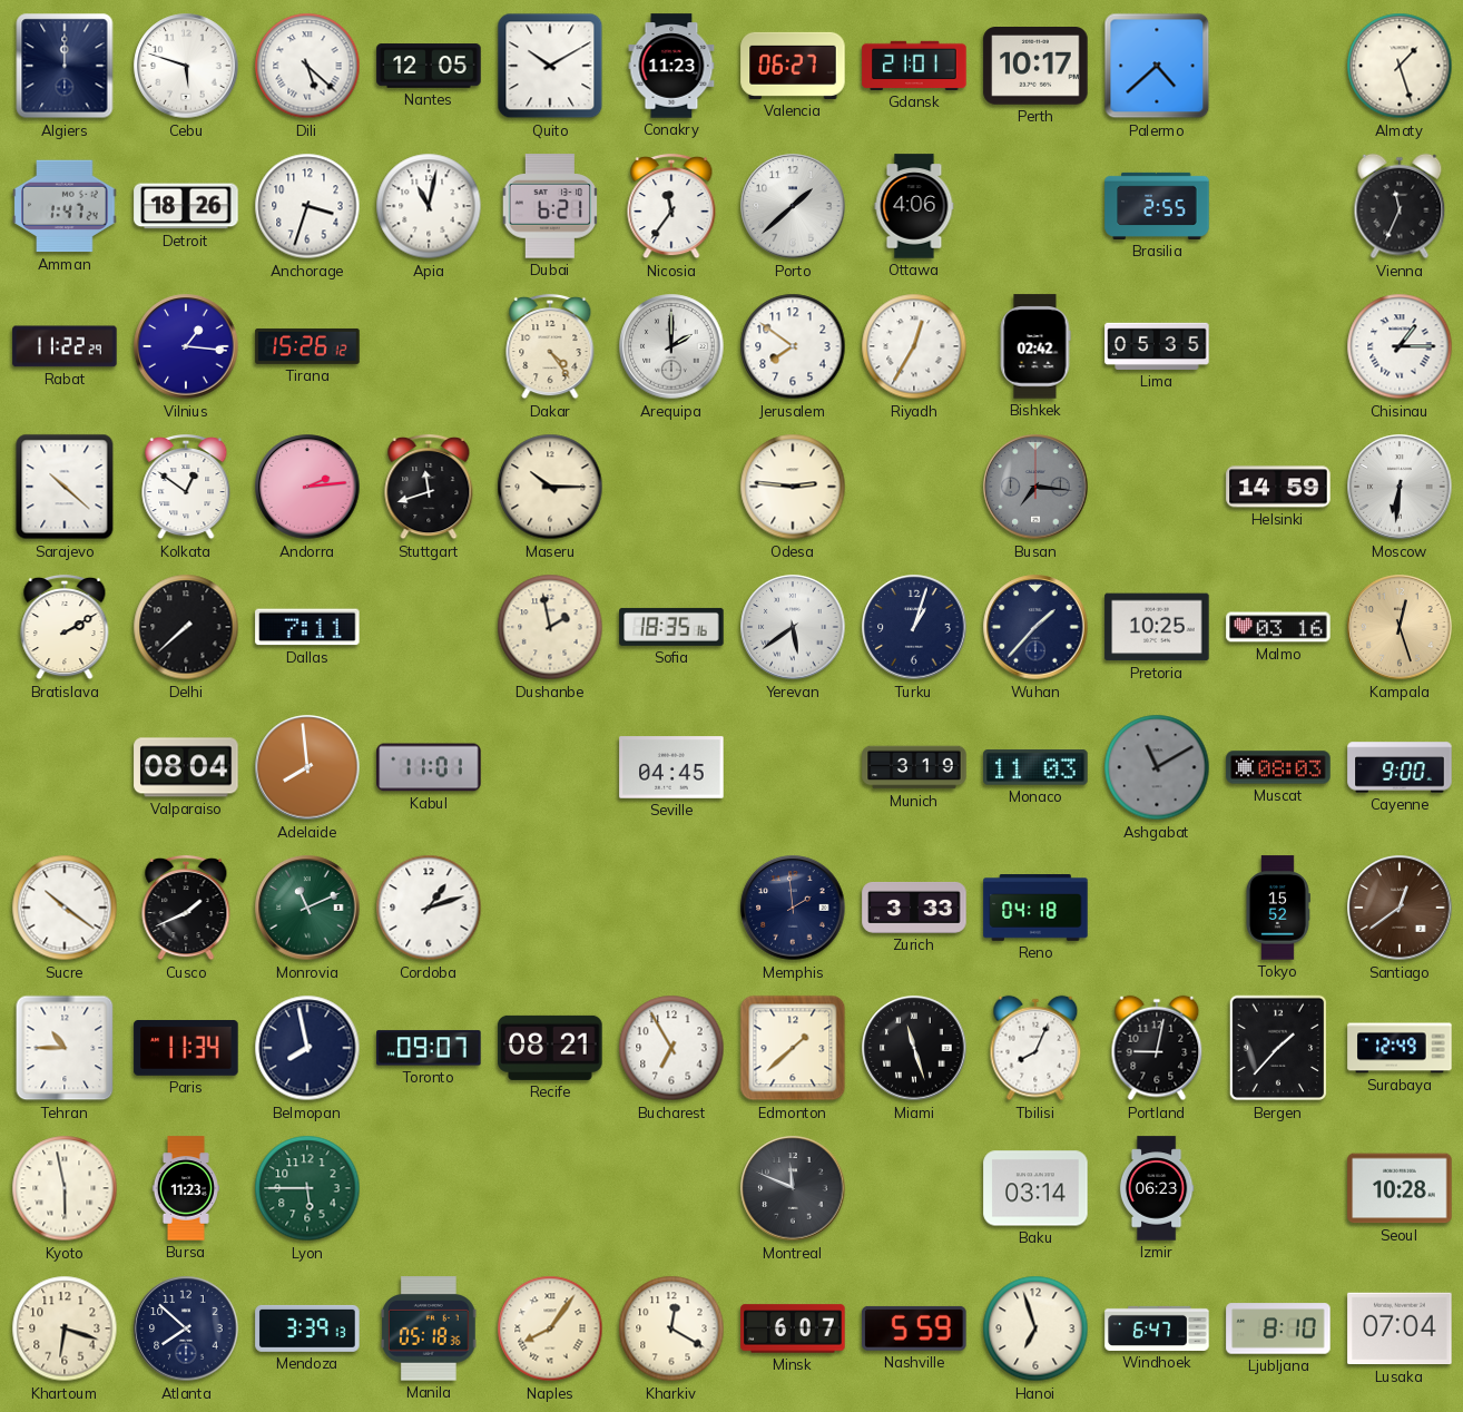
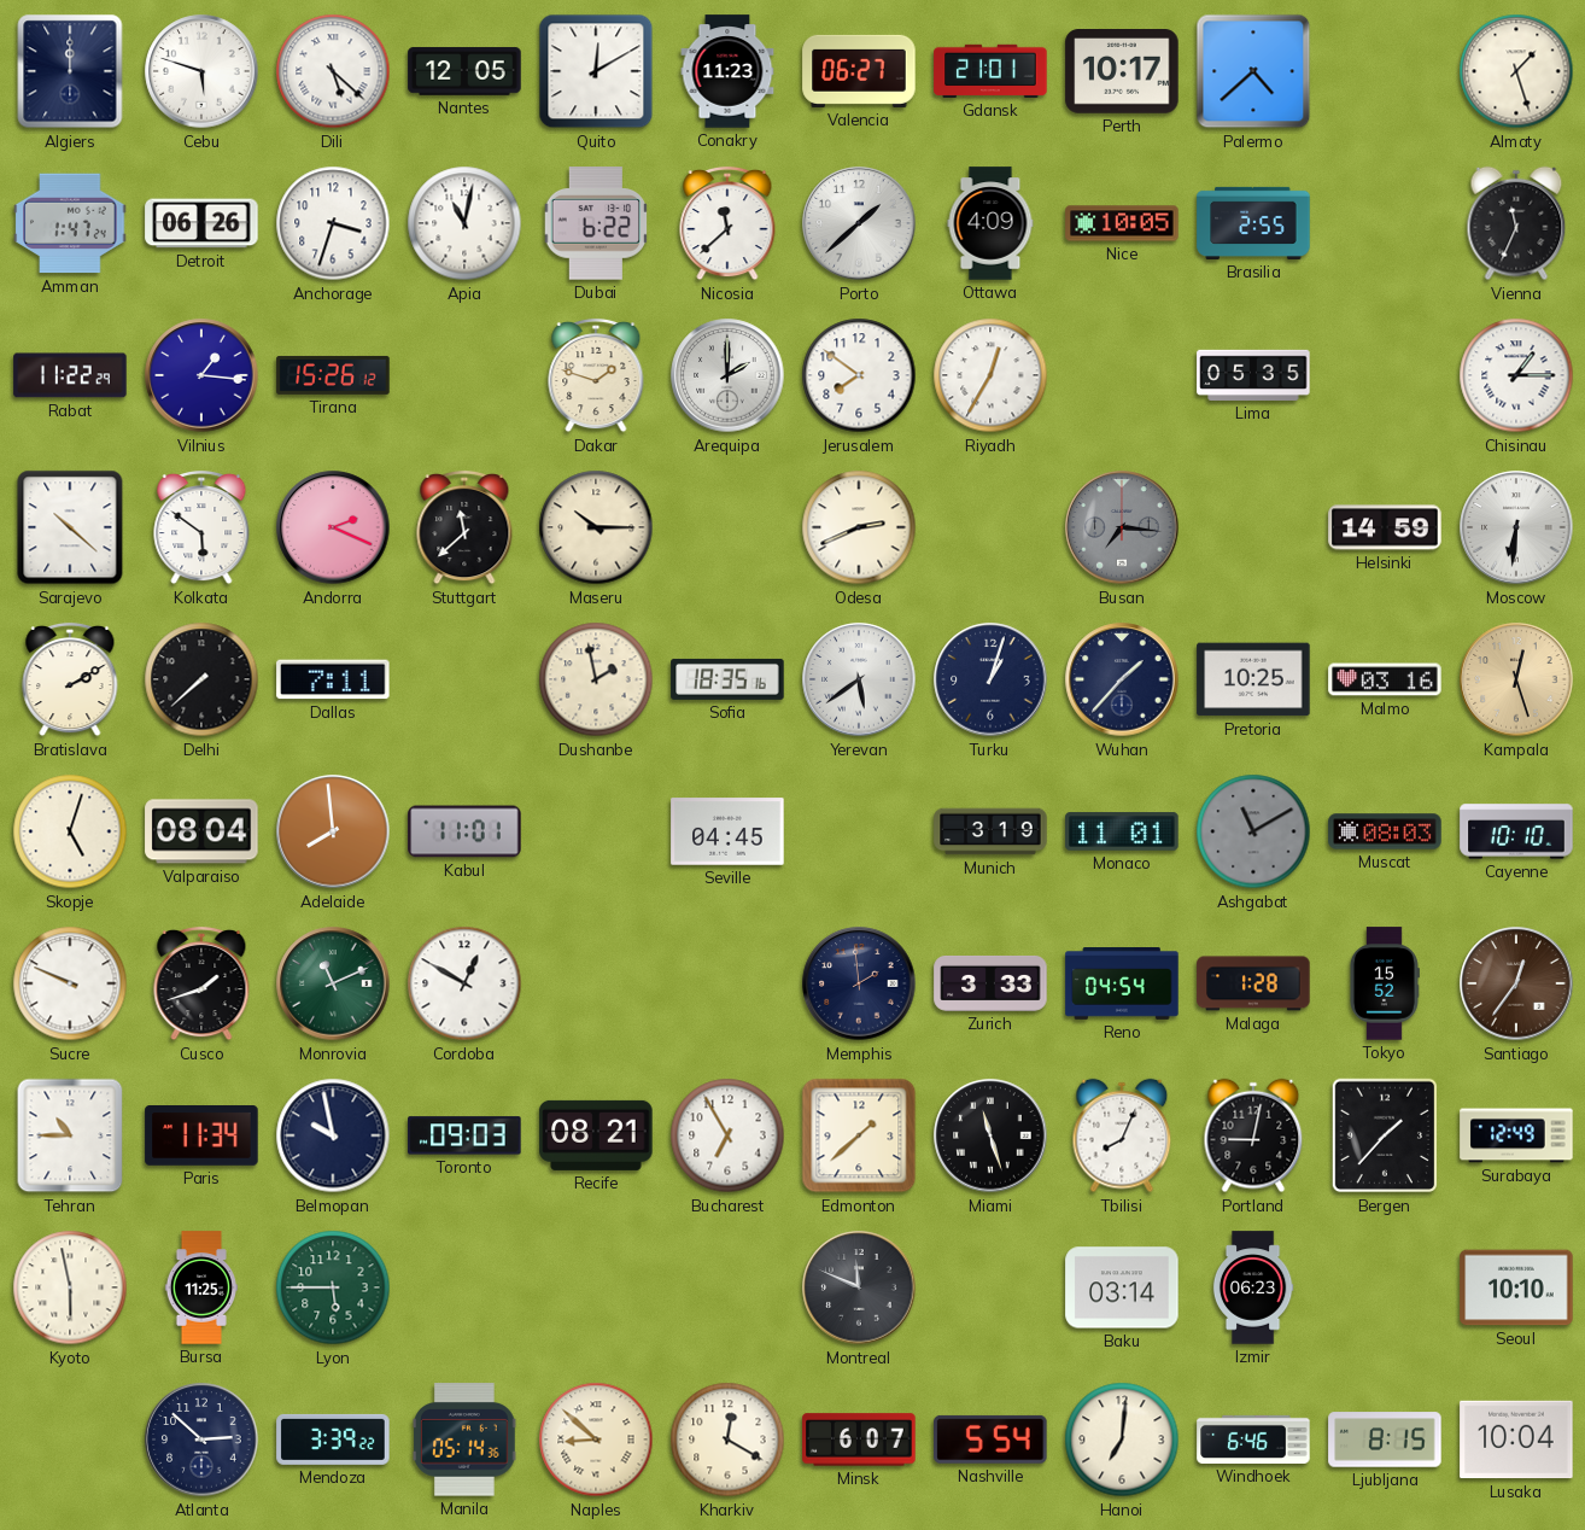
Quito: 10:10 -> 12:10
Detroit: 18:26 -> 06:26
Dubai: 6:21 -> 6:22
Nicosia: 11:36 -> 11:38
Ottawa: 4:06 -> 4:09
Nice: none -> 10:05
Dakar: 4:24 -> 1:48
Bishkek: 02:42 -> none
Kolkata: 12:51 -> 5:51
Andorra: 2:14 -> 2:19
Stuttgart: 11:42 -> 11:38
Odesa: 2:46 -> 2:41
Skopje: none -> 5:03
Monaco: 11:03 -> 11:01
Cayenne: 9:00 -> 10:10
Sucre: 10:21 -> 9:49
Cusco: 1:41 -> 1:42
Cordoba: 1:12 -> 12:50
Reno: 04:18 -> 04:54
Malaga: none -> 1:28
Santiago: 12:39 -> 12:36
Belmopan: 7:58 -> 9:58
Toronto: 09:07 -> 09:03
Bursa: 11:23 -> 11:25
Seoul: 10:28 -> 10:10
Khartoum: 6:18 -> none
Atlanta: 7:52 -> 2:52
Mendoza: 3:39:13 -> 3:39:22
Manila: 05:18 -> 05:14
Naples: 8:06 -> 8:52
Nashville: 5:59 -> 5:54
Hanoi: 6:57 -> 7:01
Windhoek: 6:47 -> 6:46
Ljubljana: 8:10 -> 8:15
Lusaka: 07:04 -> 10:04
